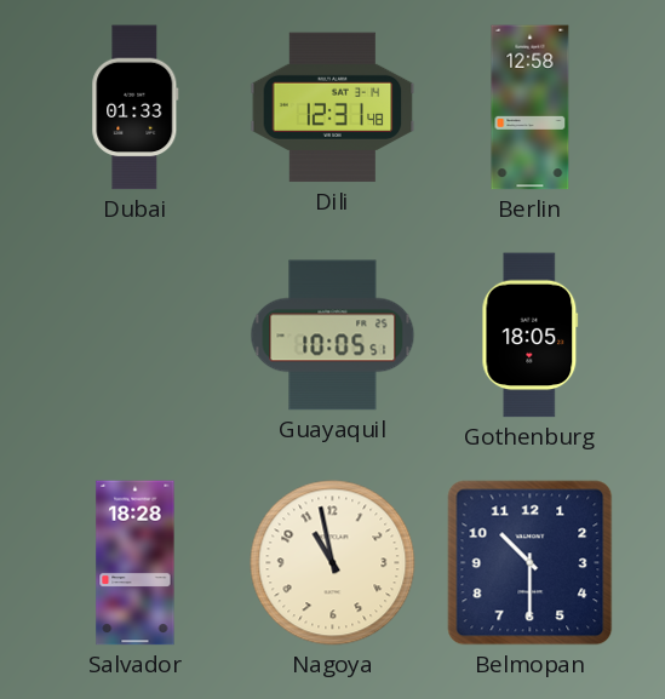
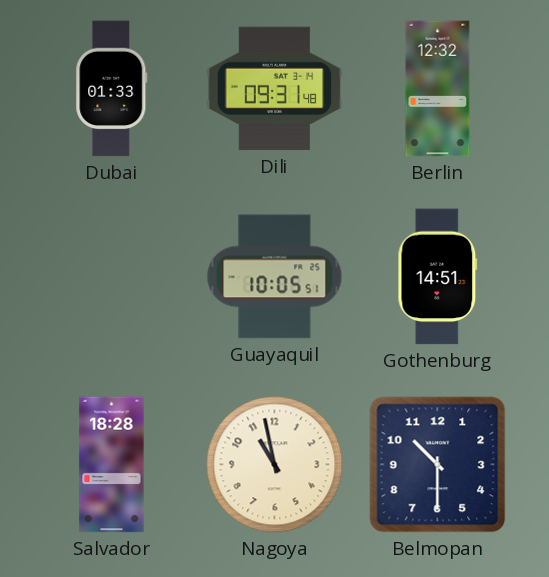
Dili: 12:31 -> 09:31
Berlin: 12:58 -> 12:32
Gothenburg: 18:05 -> 14:51
